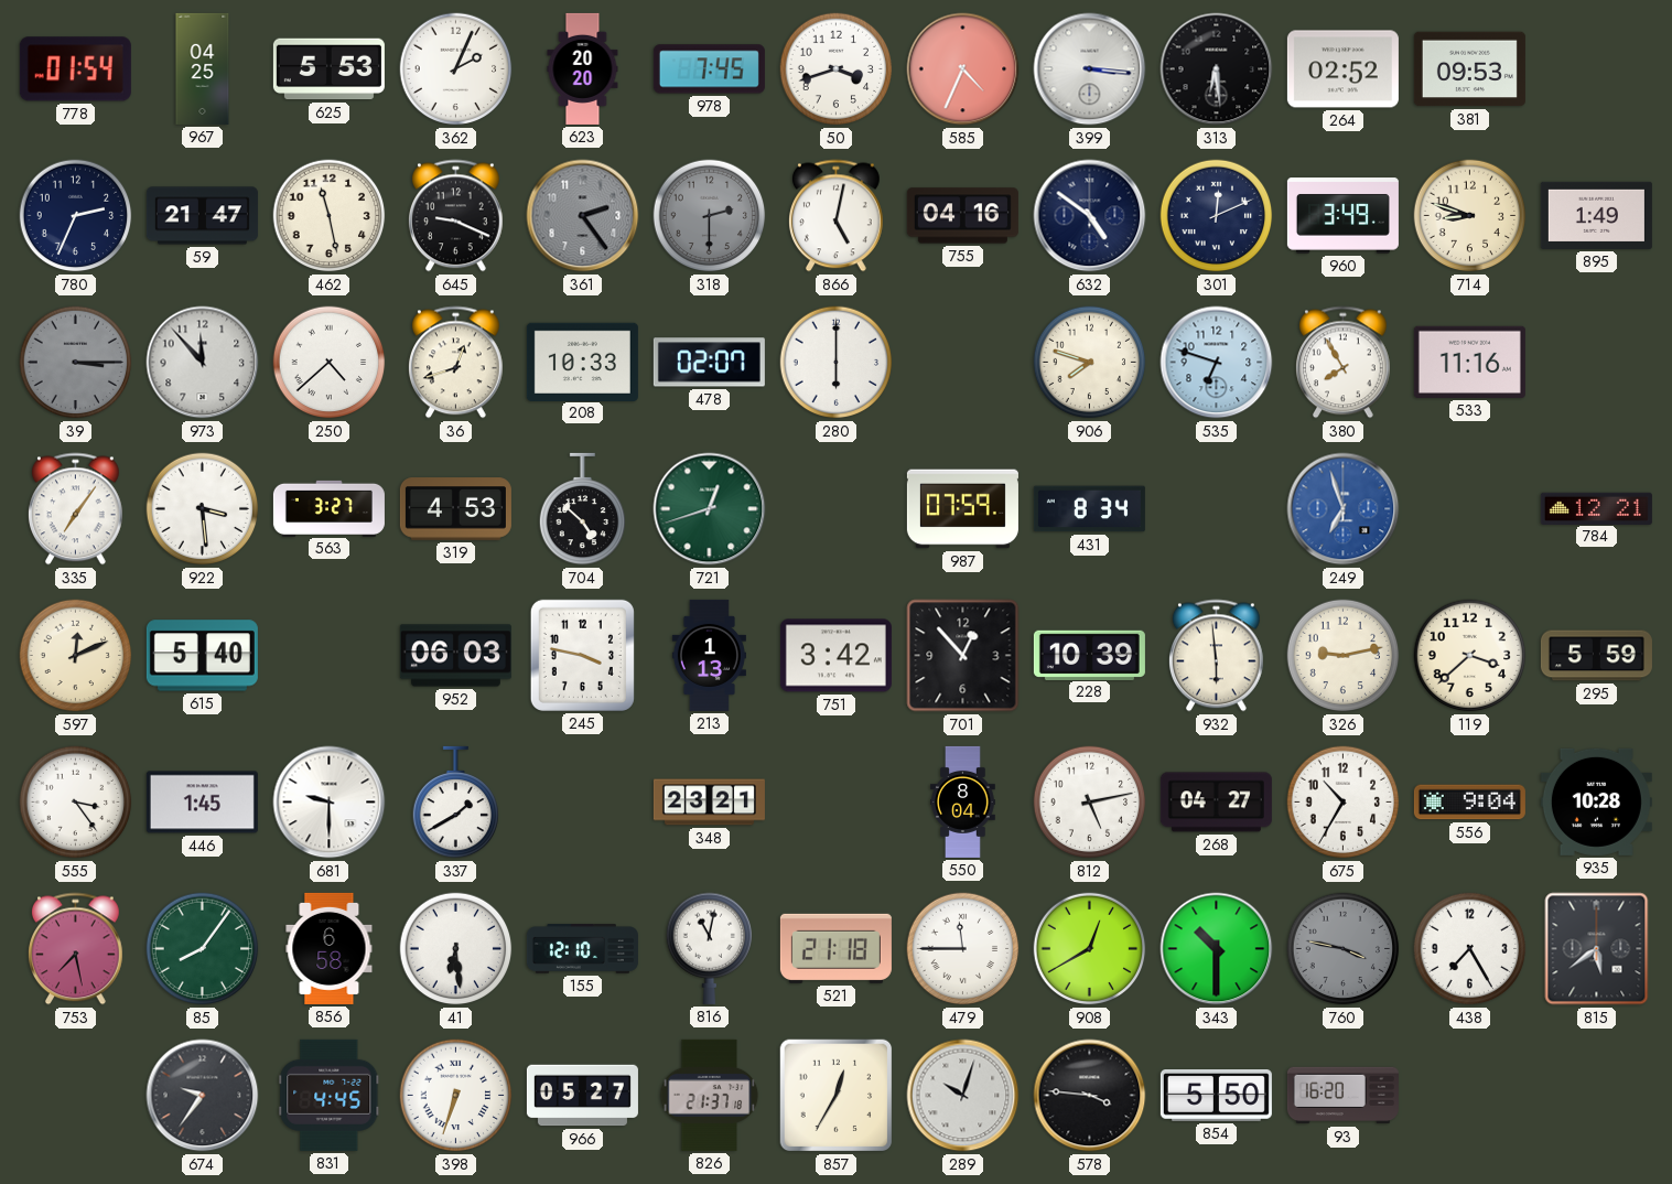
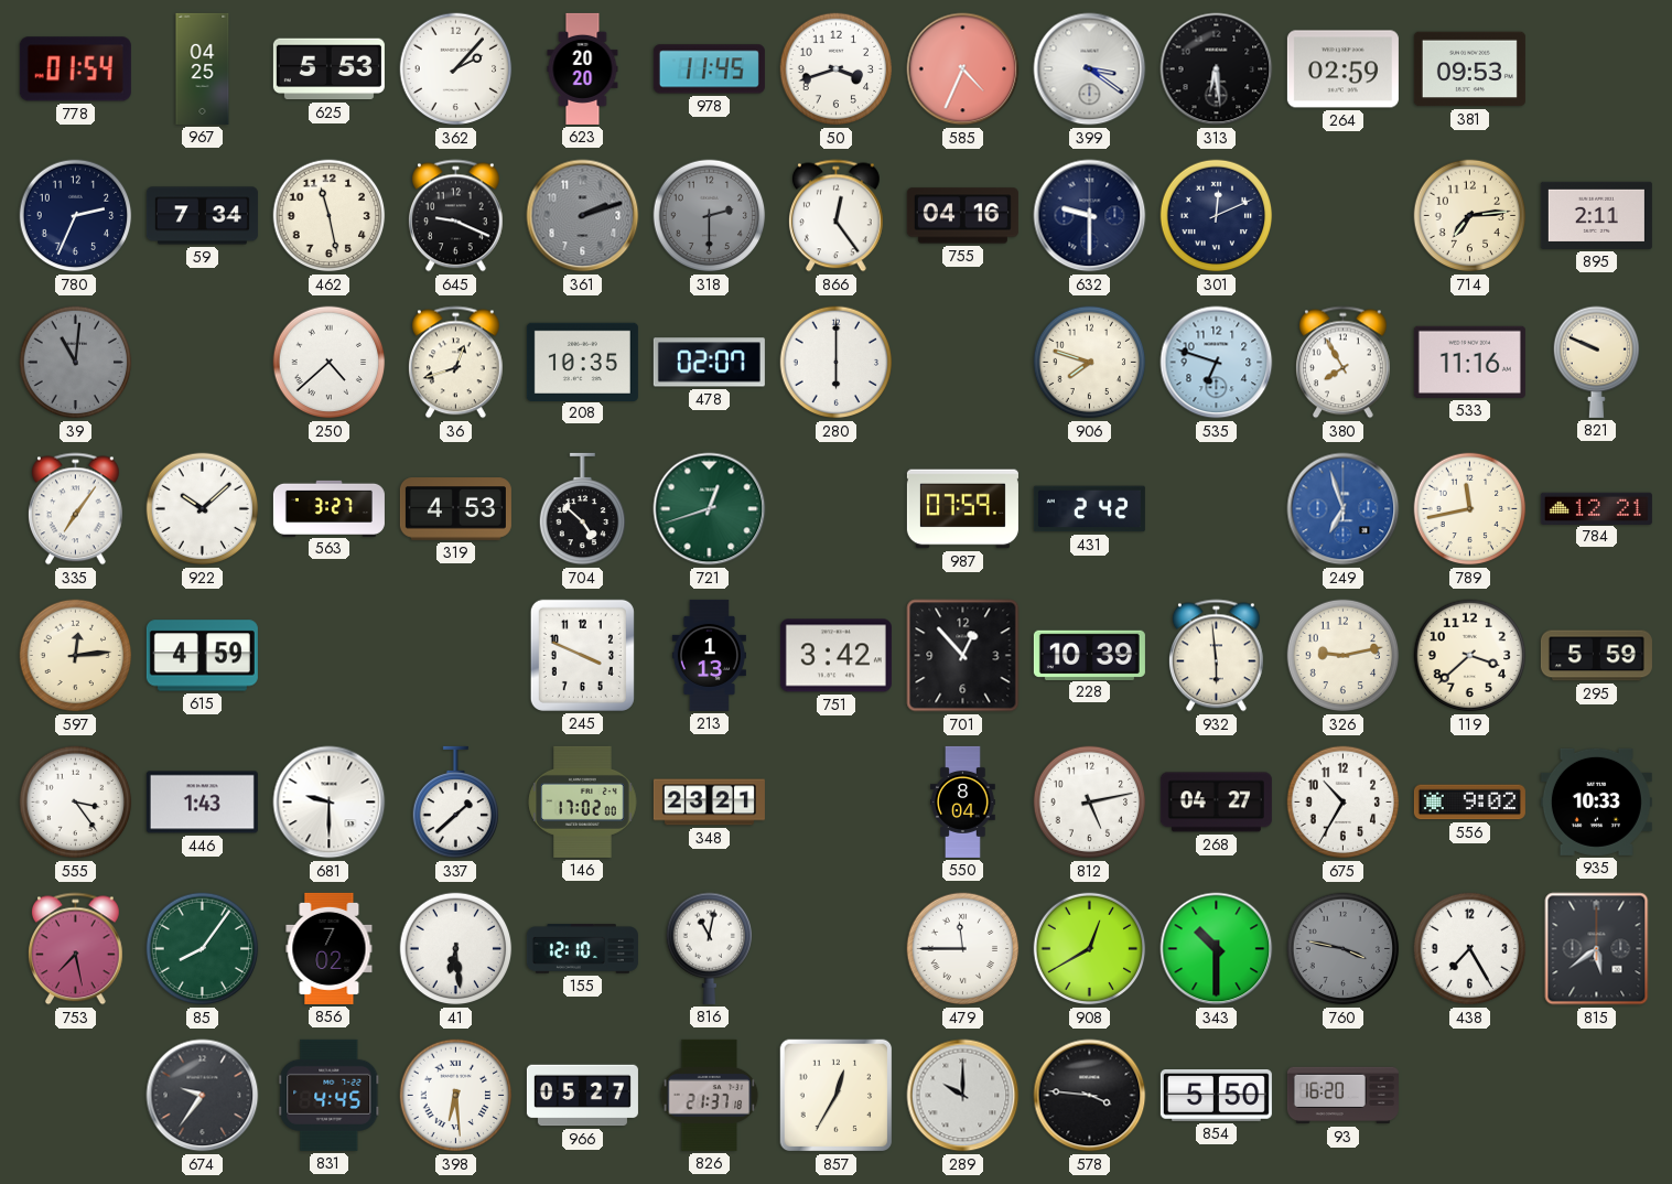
362: 2:04 -> 2:07
978: 7:45 -> 11:45
399: 3:16 -> 3:21
264: 02:52 -> 02:59
59: 21:47 -> 7:34
361: 2:24 -> 2:12
866: 5:02 -> 12:24
632: 4:51 -> 9:30
960: 3:49 -> none
714: 8:48 -> 7:14
895: 1:49 -> 2:11
39: 3:15 -> 11:01
973: 11:53 -> none
208: 10:33 -> 10:35
821: none -> 9:49
922: 3:29 -> 10:08
431: 8:34 -> 2:42
789: none -> 11:43
597: 12:11 -> 12:14
615: 5:40 -> 4:59
952: 06:03 -> none
245: 3:47 -> 3:49
446: 1:45 -> 1:43
337: 1:40 -> 1:38
146: none -> 17:02
556: 9:04 -> 9:02
935: 10:28 -> 10:33
856: 6:58 -> 7:02
521: 21:18 -> none
398: 6:33 -> 6:29
289: 10:03 -> 10:00
